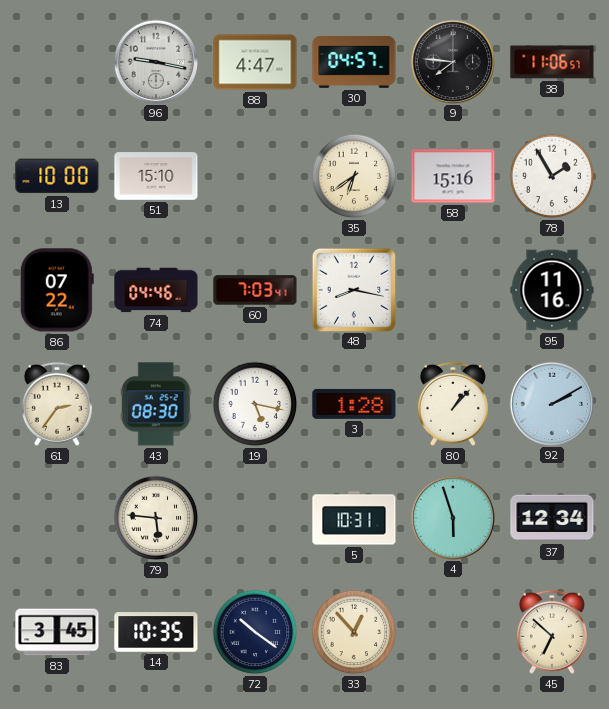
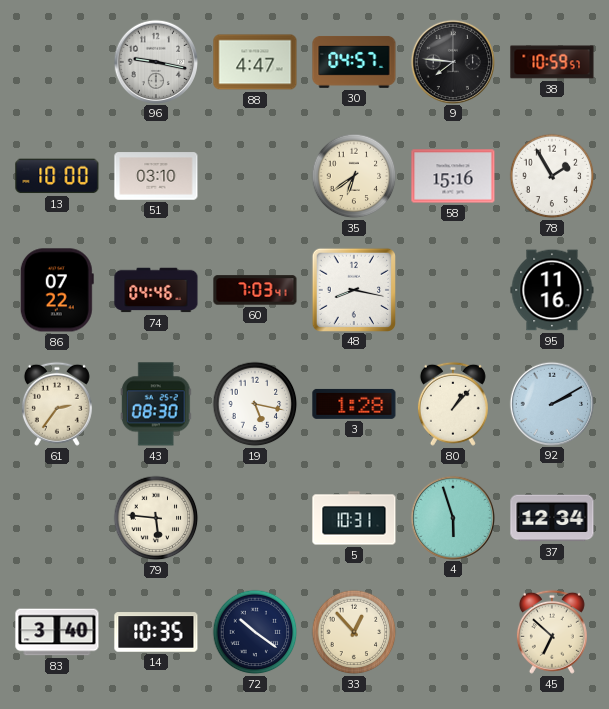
38: 11:06 -> 10:59
51: 15:10 -> 03:10
83: 3:45 -> 3:40
